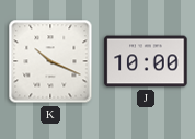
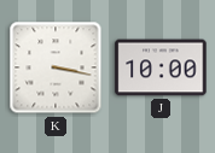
K: 10:19 -> 3:17
